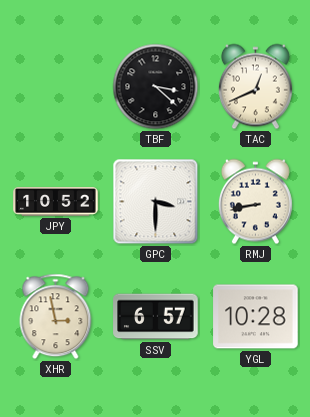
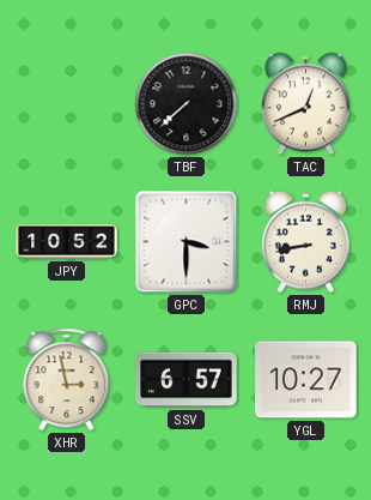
TBF: 3:22 -> 7:38
YGL: 10:28 -> 10:27
